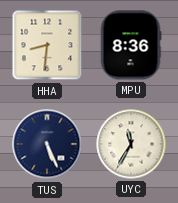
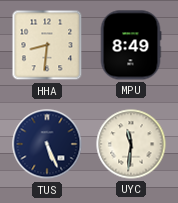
MPU: 8:36 -> 8:49
UYC: 11:35 -> 11:31
